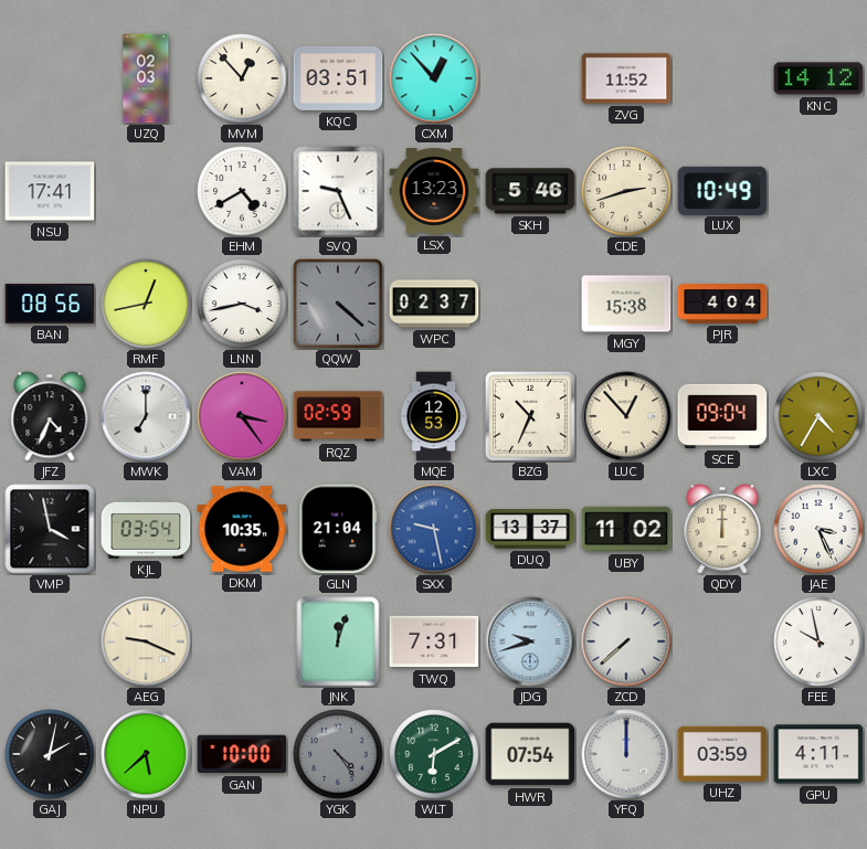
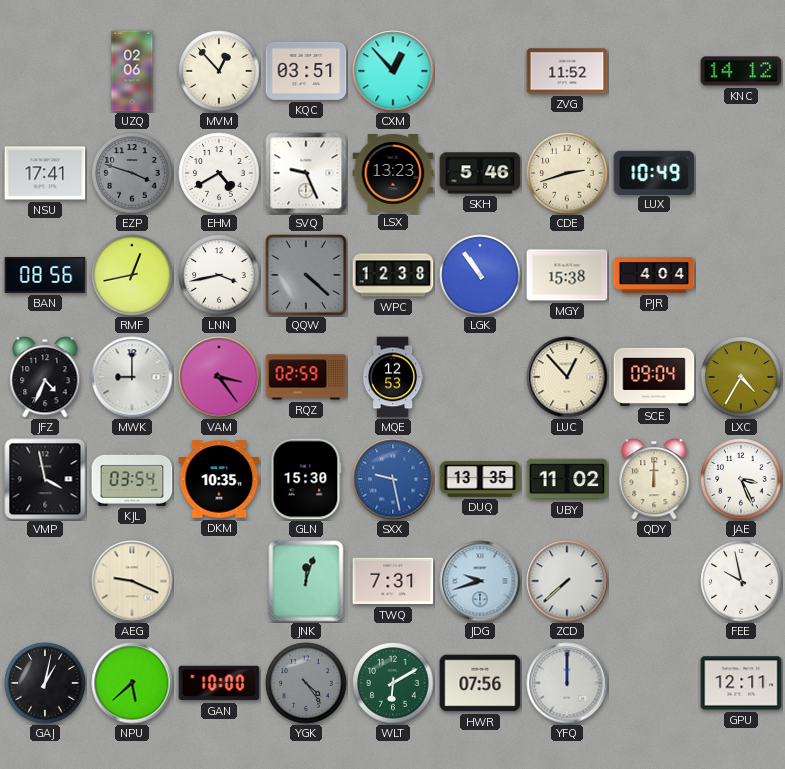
UZQ: 02:03 -> 02:06
EZP: none -> 3:48
WPC: 02:37 -> 12:38
LGK: none -> 10:54
MWK: 7:00 -> 9:00
BZG: 10:34 -> none
GLN: 21:04 -> 15:30
DUQ: 13:37 -> 13:35
GAJ: 2:02 -> 1:02
HWR: 07:54 -> 07:56
UHZ: 03:59 -> none
GPU: 4:11 -> 12:11
